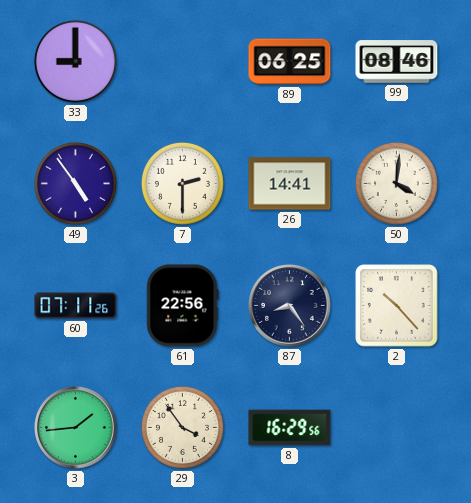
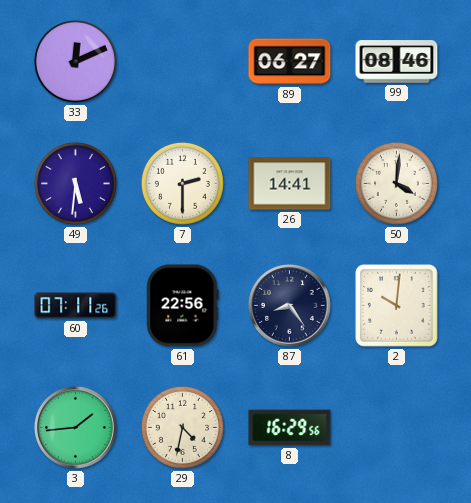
33: 9:00 -> 12:11
89: 06:25 -> 06:27
49: 4:54 -> 5:31
2: 10:23 -> 10:01
29: 3:54 -> 4:32
